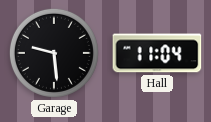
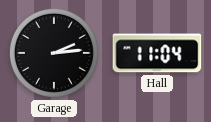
Garage: 9:29 -> 2:14
